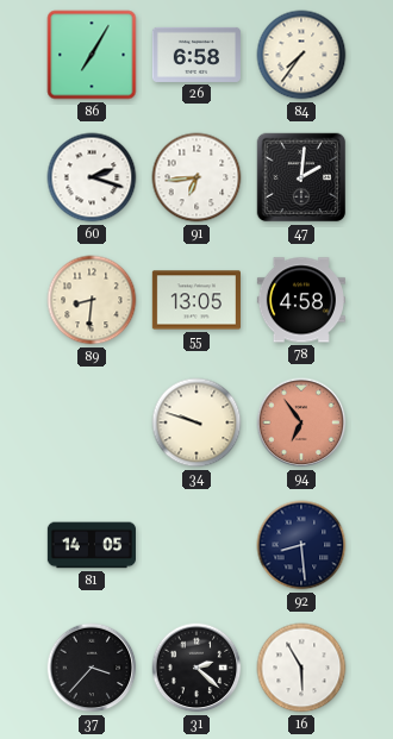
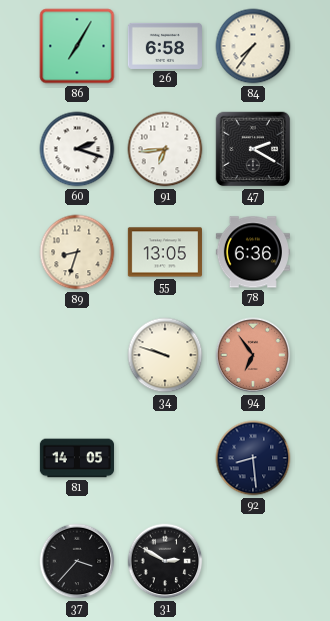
47: 2:01 -> 2:20
89: 8:31 -> 8:33
78: 4:58 -> 6:36
31: 2:22 -> 2:50
16: 5:55 -> none
